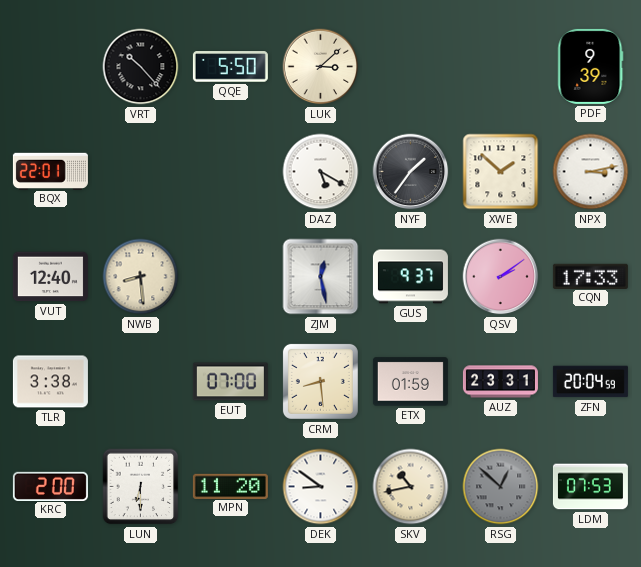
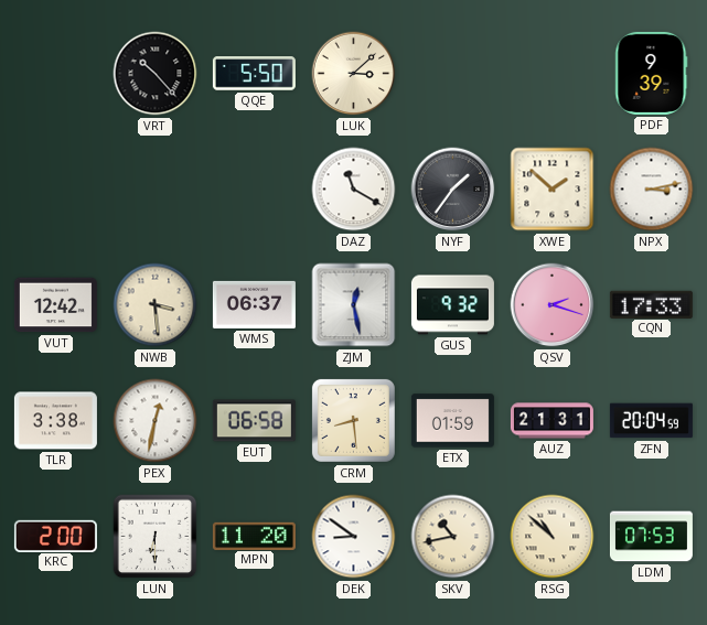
BQX: 22:01 -> none
DAZ: 5:20 -> 11:20
VUT: 12:40 -> 12:42
NWB: 8:29 -> 3:29
WMS: none -> 06:37
GUS: 9:37 -> 9:32
QSV: 2:09 -> 2:18
PEX: none -> 12:32
EUT: 07:00 -> 06:58
AUZ: 23:31 -> 21:31
RSG: 12:52 -> 10:52
RSG dial: grey -> cream
